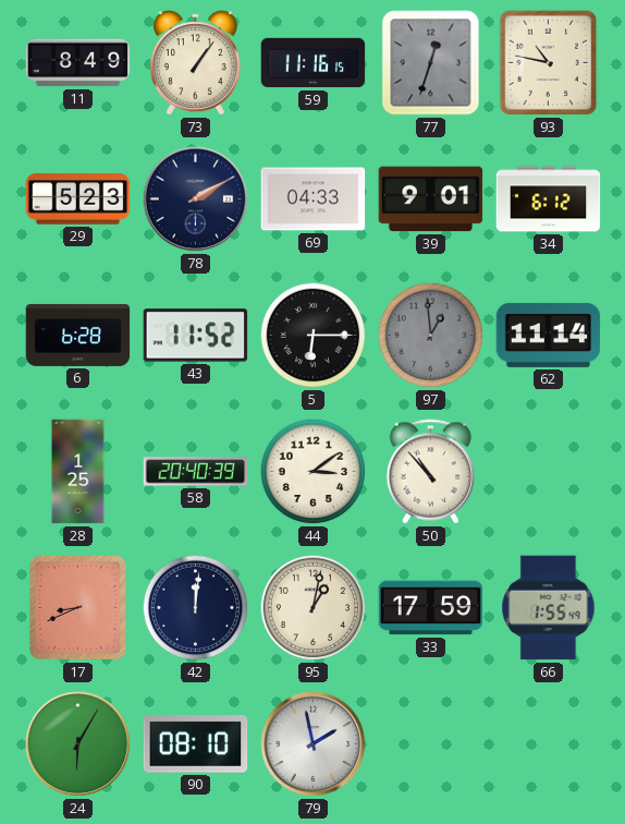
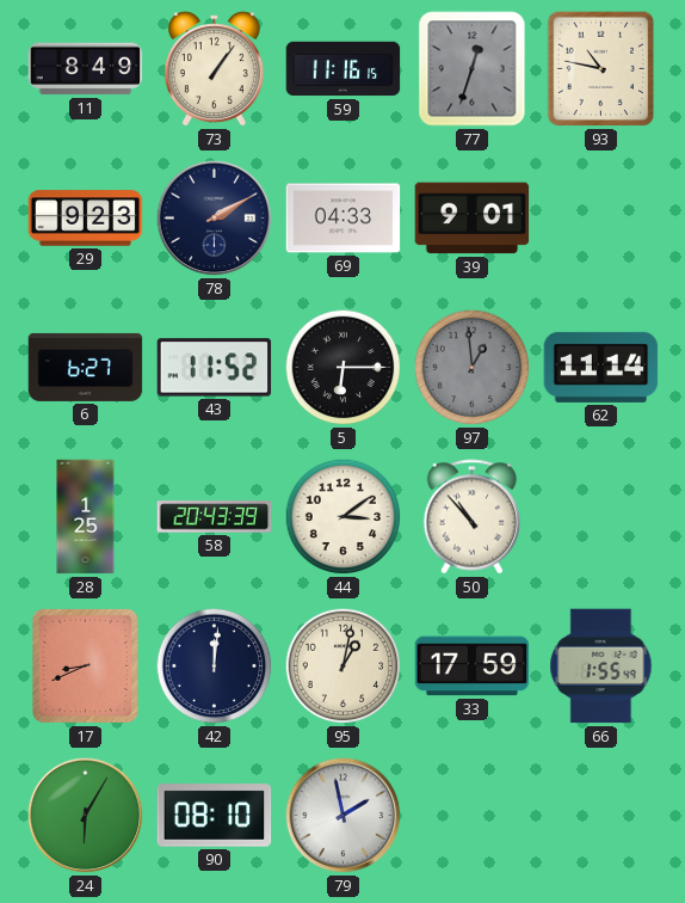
29: 5:23 -> 9:23
34: 6:12 -> none
6: 6:28 -> 6:27
58: 20:40 -> 20:43
